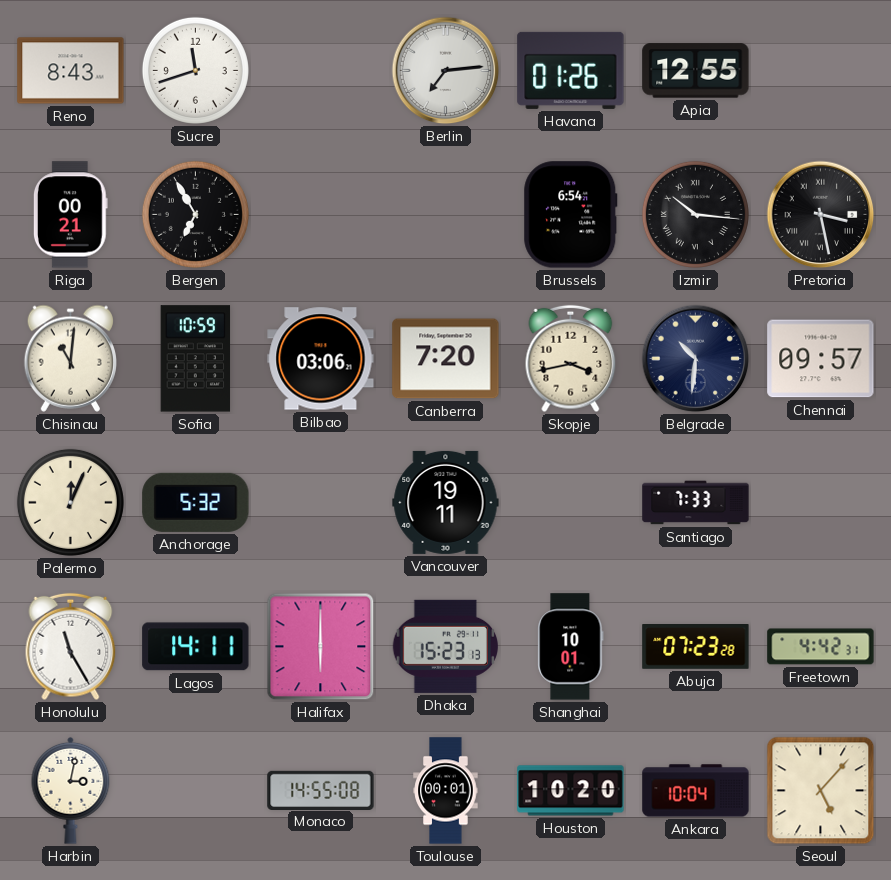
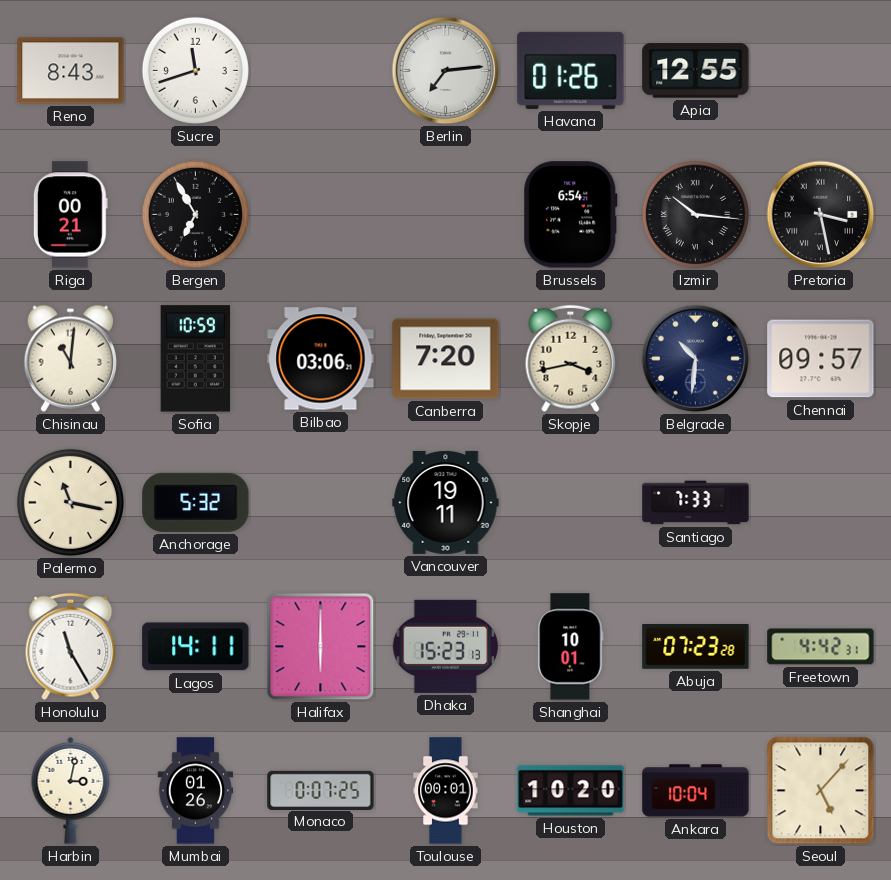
Palermo: 12:04 -> 11:17
Mumbai: none -> 01:26
Monaco: 14:55 -> 0:07
